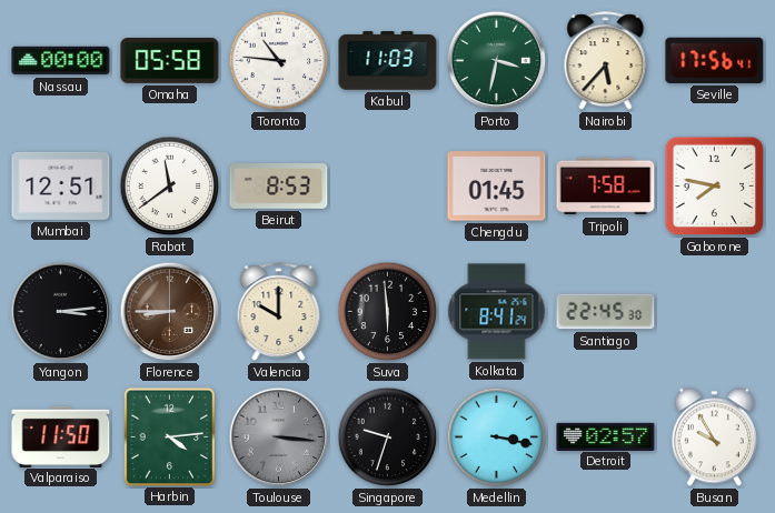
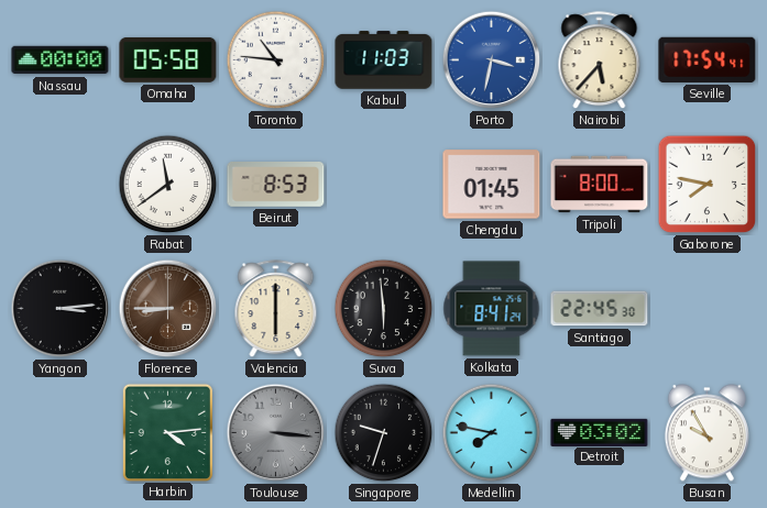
Porto dial: green -> blue
Seville: 17:56 -> 17:54
Mumbai: 12:51 -> none
Tripoli: 7:58 -> 8:00
Valencia: 10:00 -> 6:00
Valparaiso: 11:50 -> none
Medellin: 3:17 -> 7:47
Detroit: 02:57 -> 03:02
